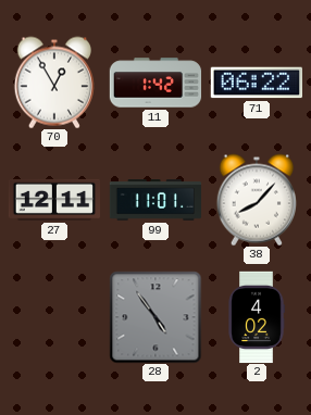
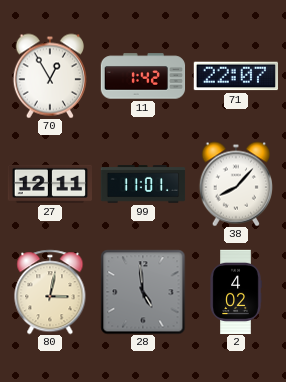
71: 06:22 -> 22:07
80: none -> 3:02
28: 4:54 -> 4:59
